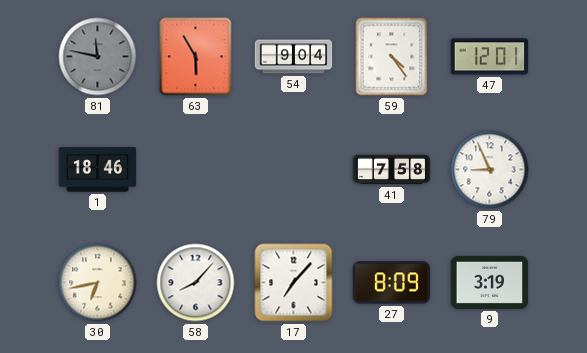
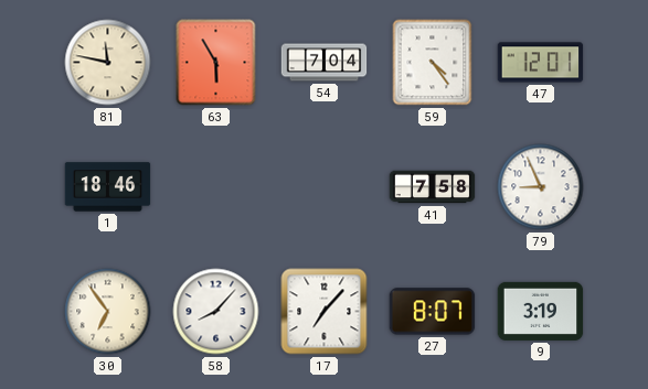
81 dial: grey -> cream
54: 9:04 -> 7:04
30: 6:43 -> 6:54
27: 8:09 -> 8:07
